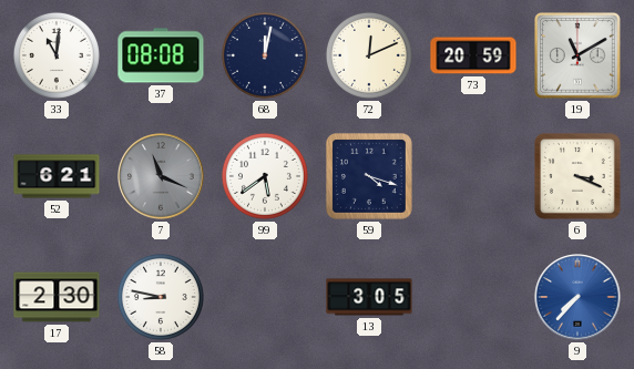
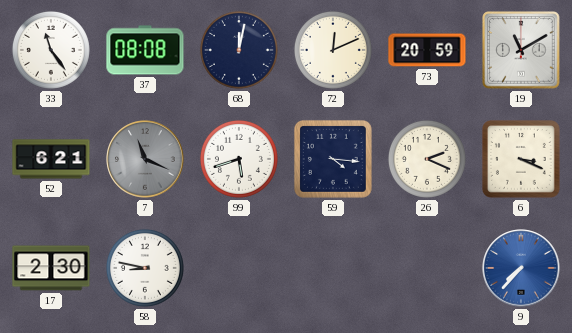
33: 11:01 -> 11:24
99: 5:39 -> 5:42
59: 4:18 -> 4:16
26: none -> 2:19
13: 3:05 -> none
